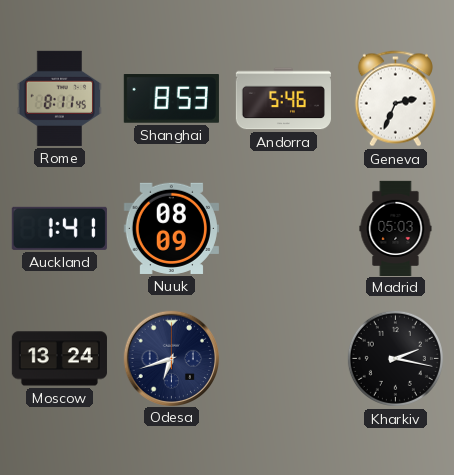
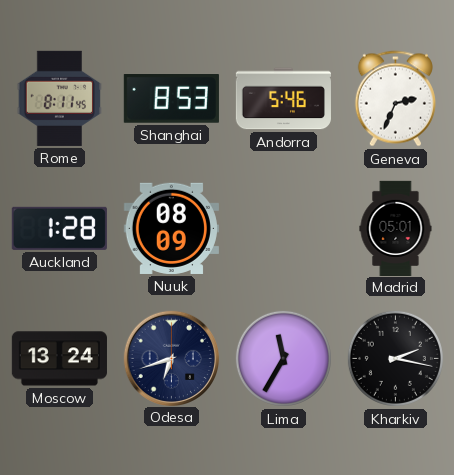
Auckland: 1:41 -> 1:28
Madrid: 05:03 -> 05:01
Lima: none -> 11:35
